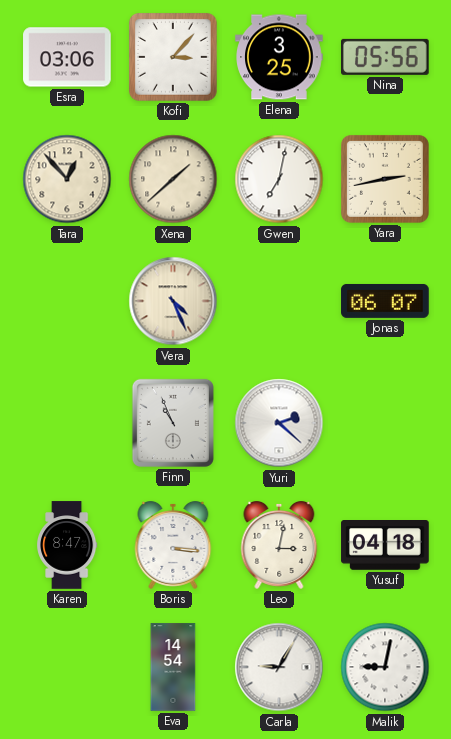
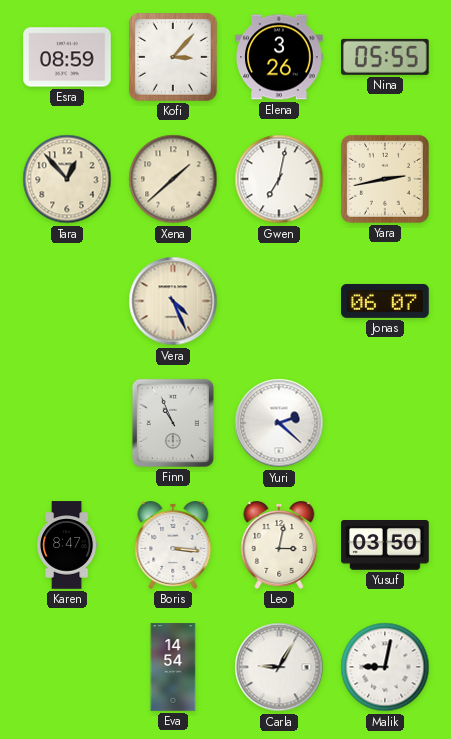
Esra: 03:06 -> 08:59
Elena: 3:25 -> 3:26
Nina: 05:56 -> 05:55
Yusuf: 04:18 -> 03:50
